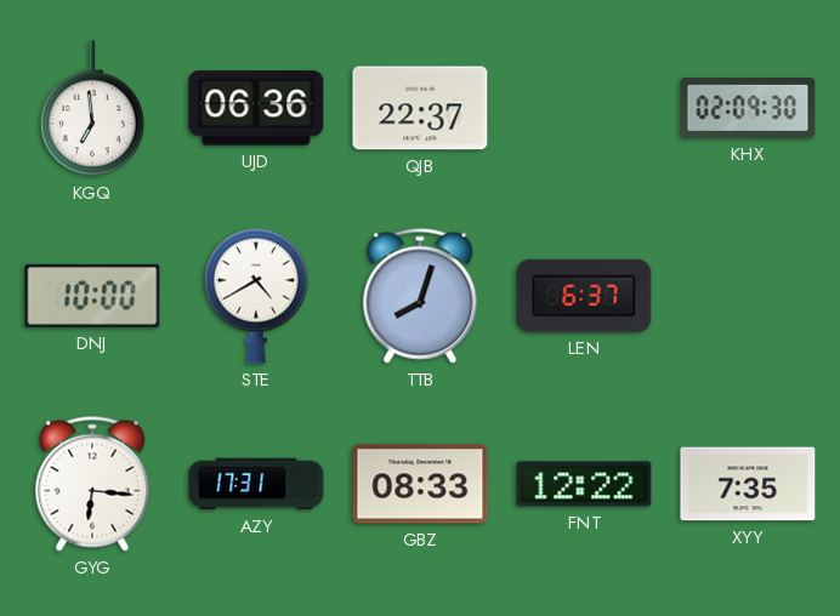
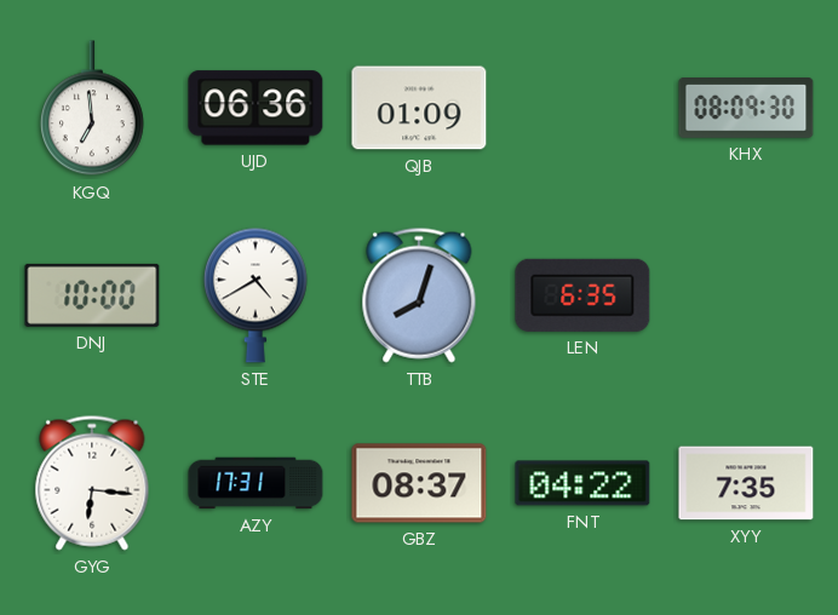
QJB: 22:37 -> 01:09
KHX: 02:09 -> 08:09
LEN: 6:37 -> 6:35
GBZ: 08:33 -> 08:37
FNT: 12:22 -> 04:22
